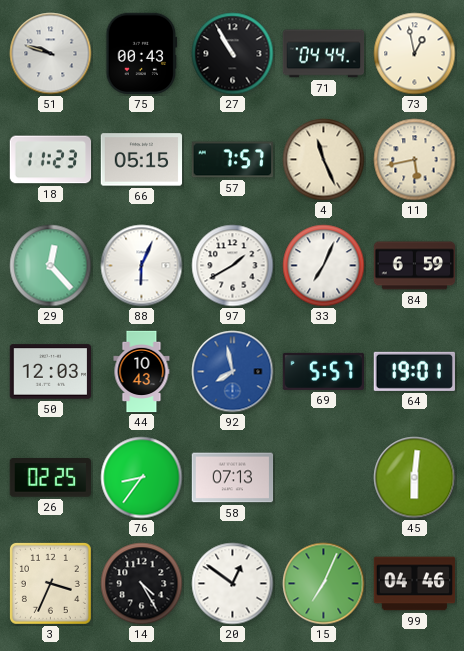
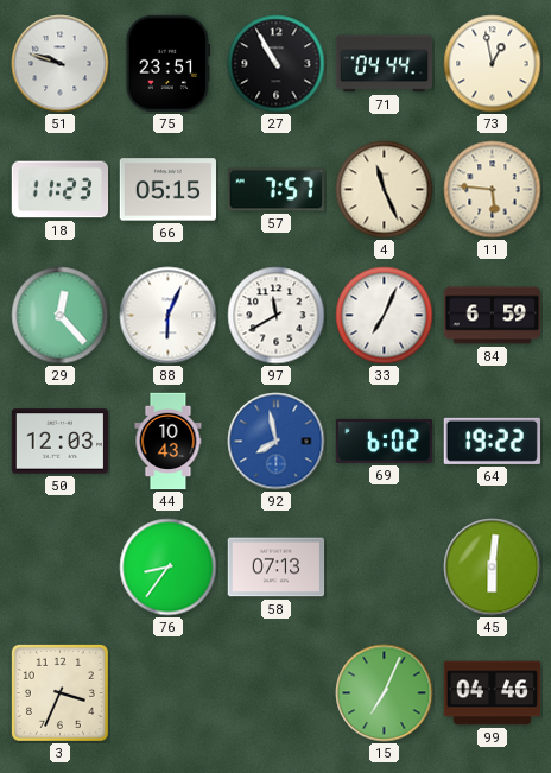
75: 00:43 -> 23:51
11: 5:43 -> 5:46
97: 1:40 -> 11:40
69: 5:57 -> 6:02
64: 19:01 -> 19:22
26: 02:25 -> none
14: 4:25 -> none
20: 12:51 -> none
